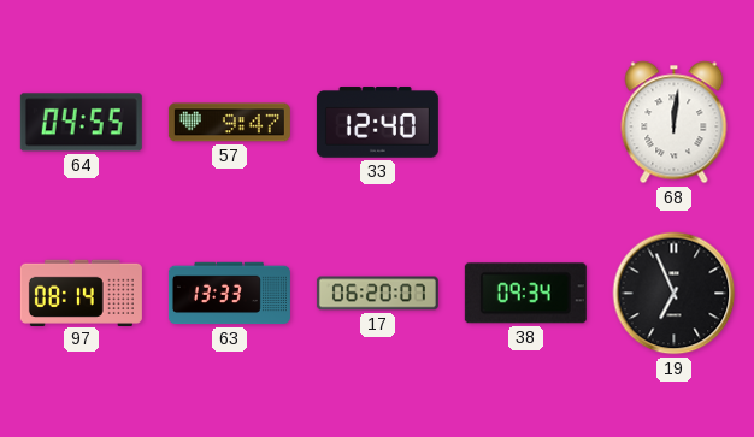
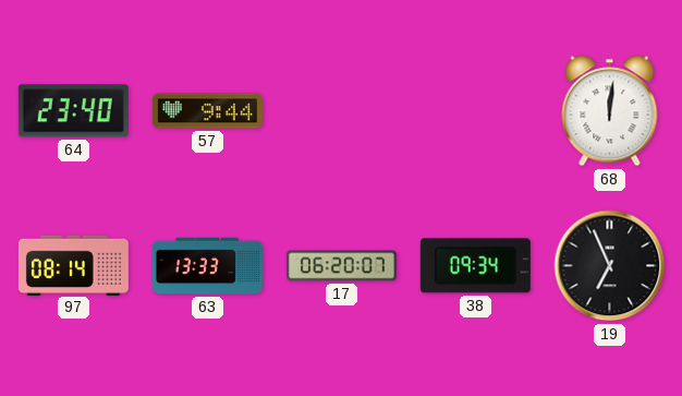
64: 04:55 -> 23:40
57: 9:47 -> 9:44
33: 12:40 -> none
